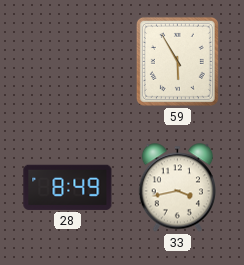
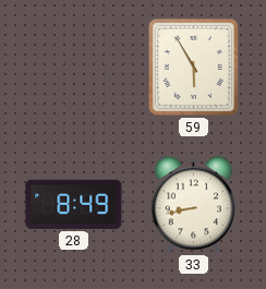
33: 3:43 -> 8:43
